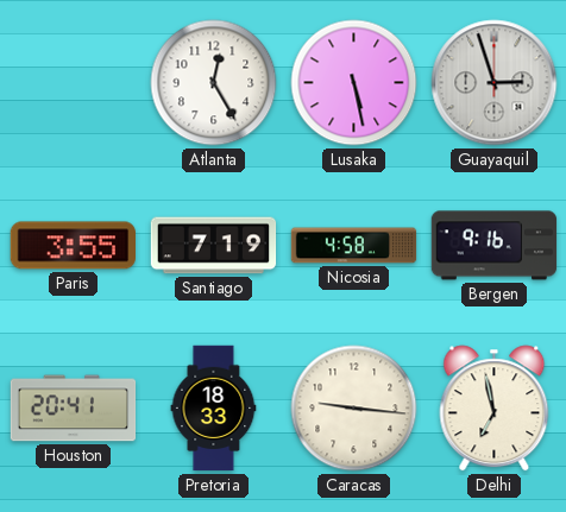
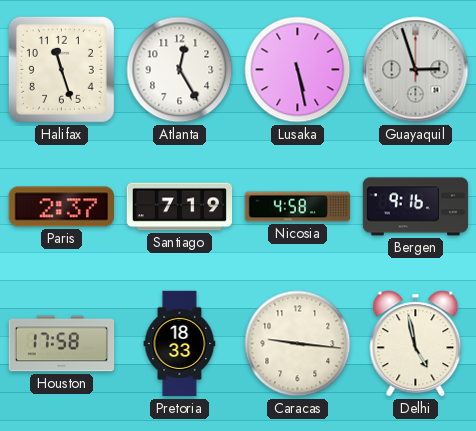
Halifax: none -> 11:27
Paris: 3:55 -> 2:37
Houston: 20:41 -> 17:58
Delhi: 6:58 -> 4:58
